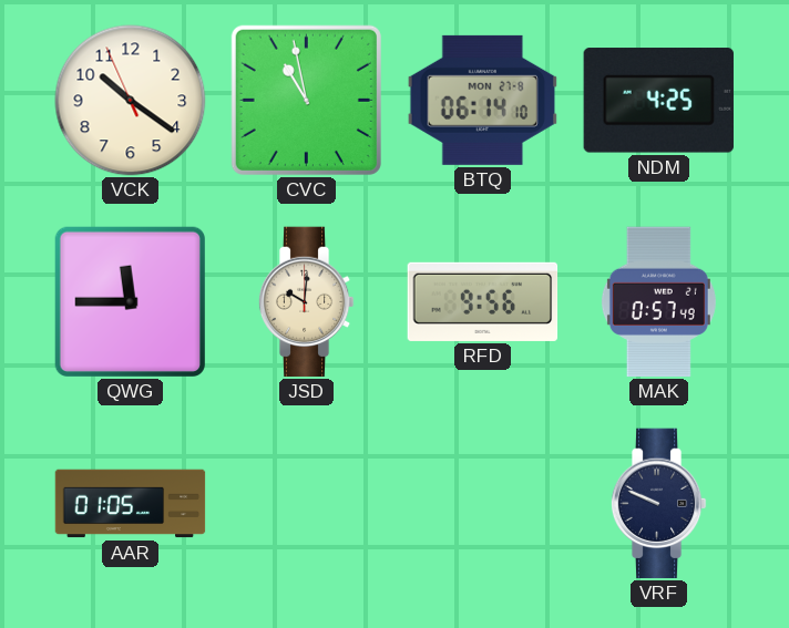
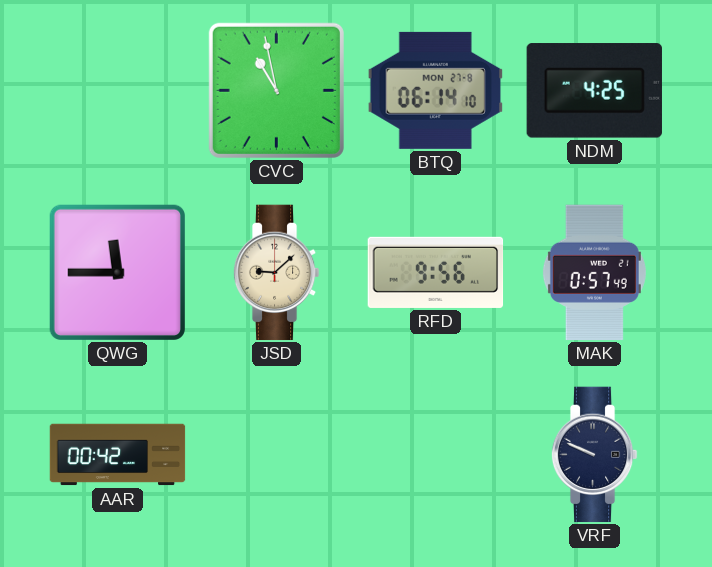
VCK: 10:20 -> none
JSD: 10:01 -> 9:08
AAR: 01:05 -> 00:42
